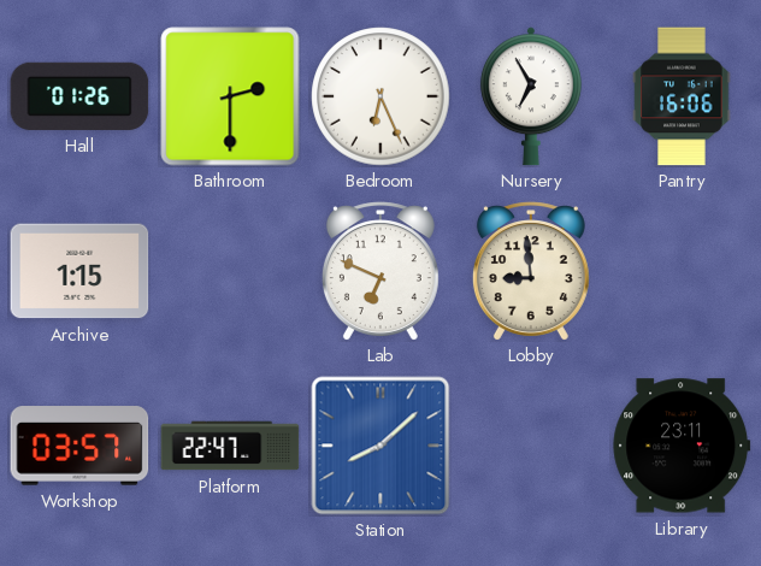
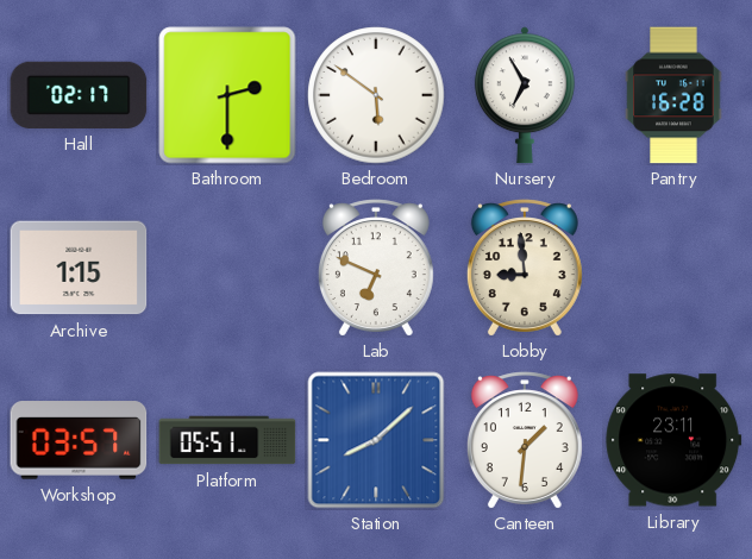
Hall: 01:26 -> 02:17
Bedroom: 6:26 -> 5:51
Pantry: 16:06 -> 16:28
Platform: 22:47 -> 05:51
Canteen: none -> 1:31
